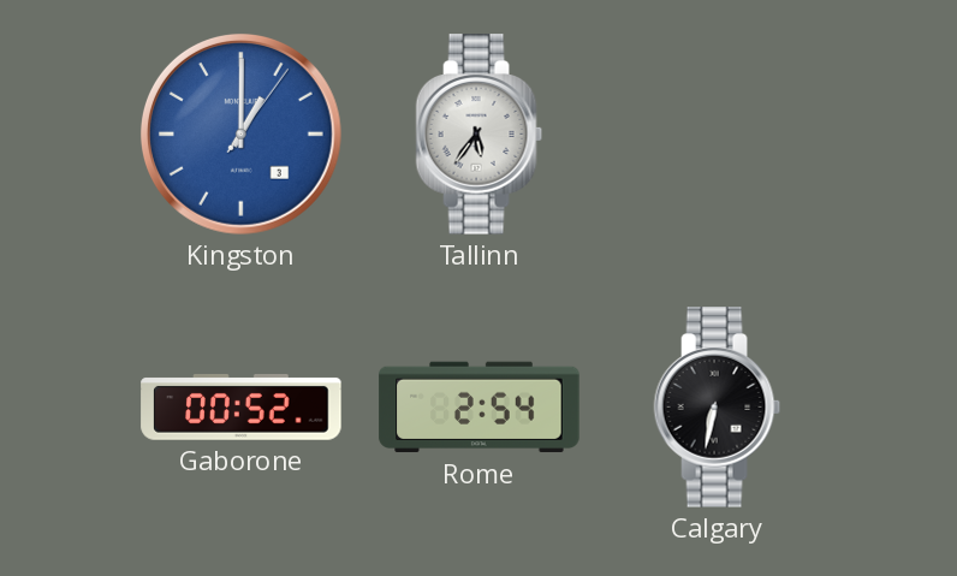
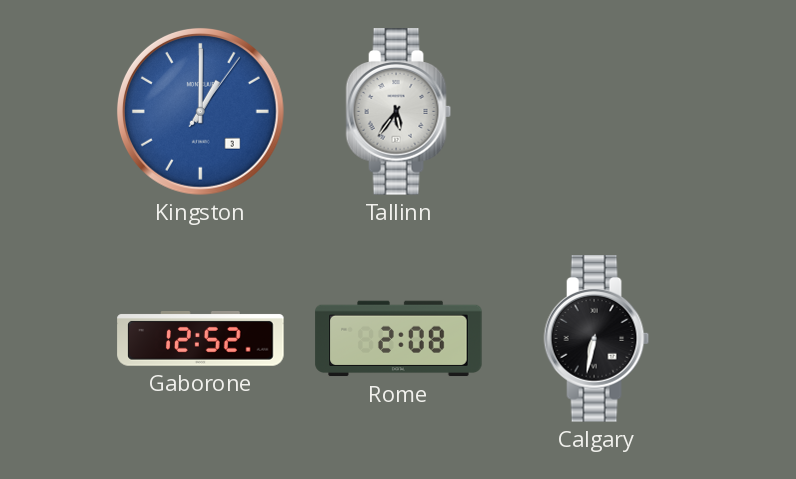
Gaborone: 00:52 -> 12:52
Rome: 2:54 -> 2:08
